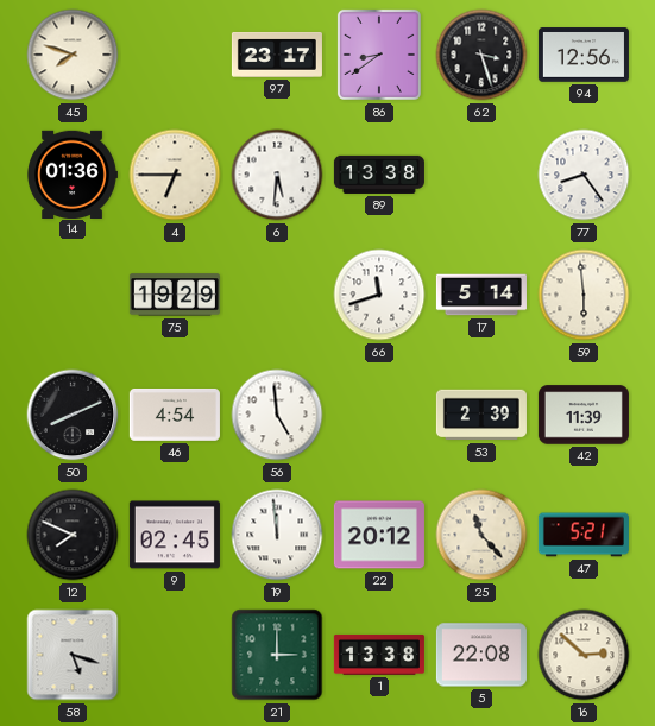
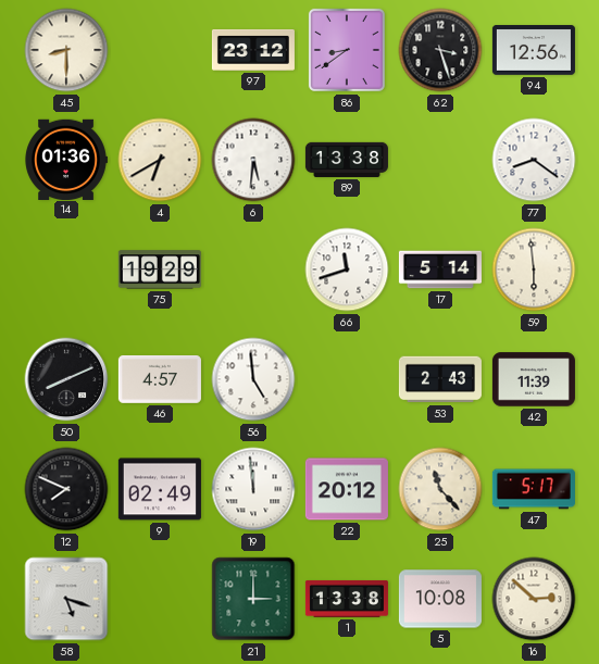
45: 7:48 -> 8:30
97: 23:17 -> 23:12
4: 6:45 -> 6:40
77: 8:24 -> 8:21
46: 4:54 -> 4:57
53: 2:39 -> 2:43
9: 02:45 -> 02:49
47: 5:21 -> 5:17
5: 22:08 -> 10:08
